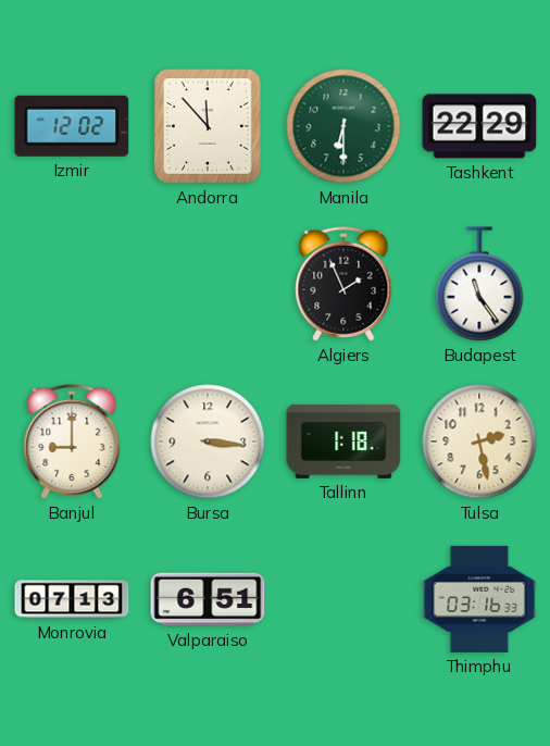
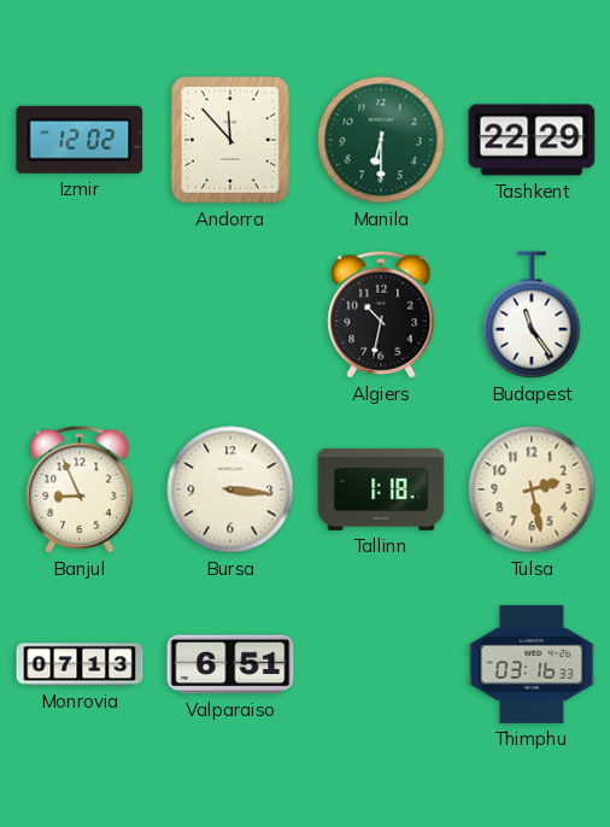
Algiers: 1:56 -> 10:32
Banjul: 9:00 -> 8:56
